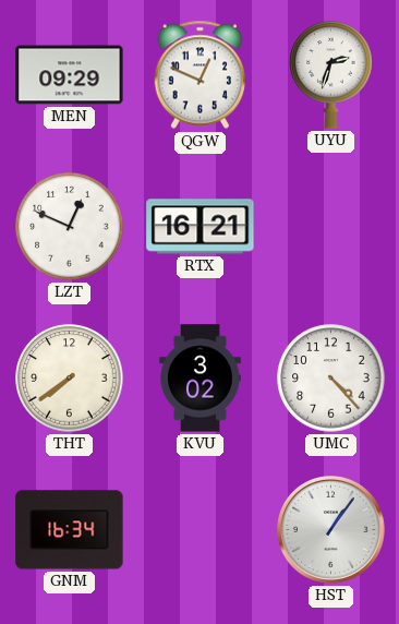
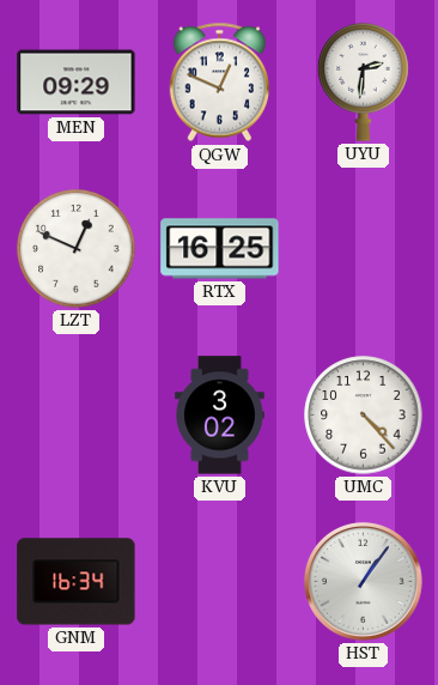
UYU: 2:33 -> 2:31
RTX: 16:21 -> 16:25
THT: 7:39 -> none
